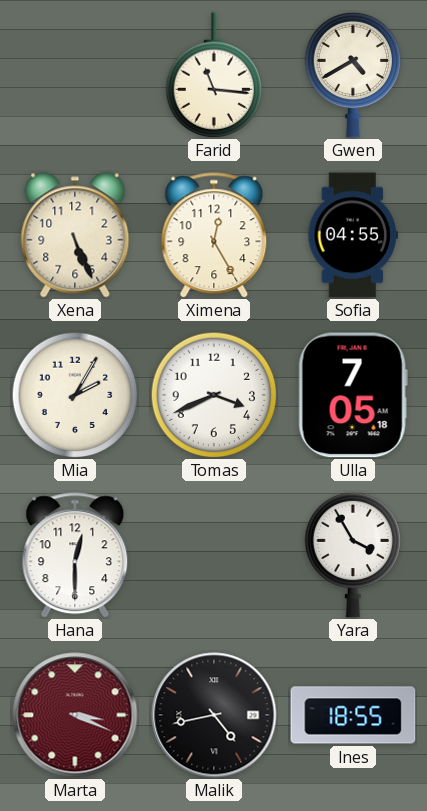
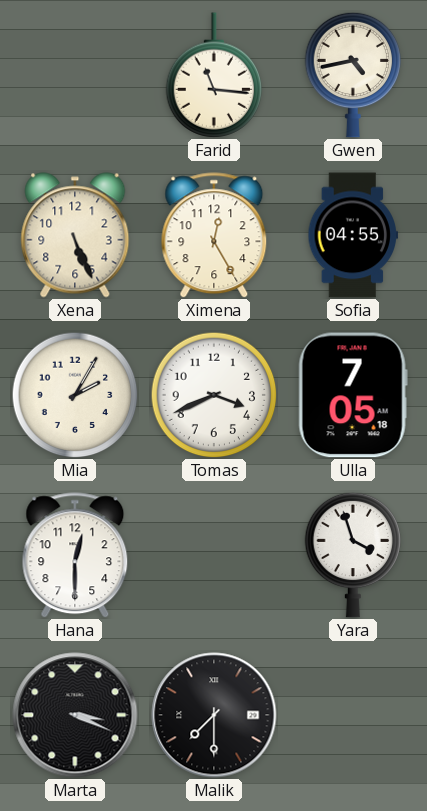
Gwen: 4:40 -> 4:43
Yara: 3:55 -> 3:57
Marta dial: burgundy -> black
Malik: 4:43 -> 7:30
Ines: 18:55 -> none
